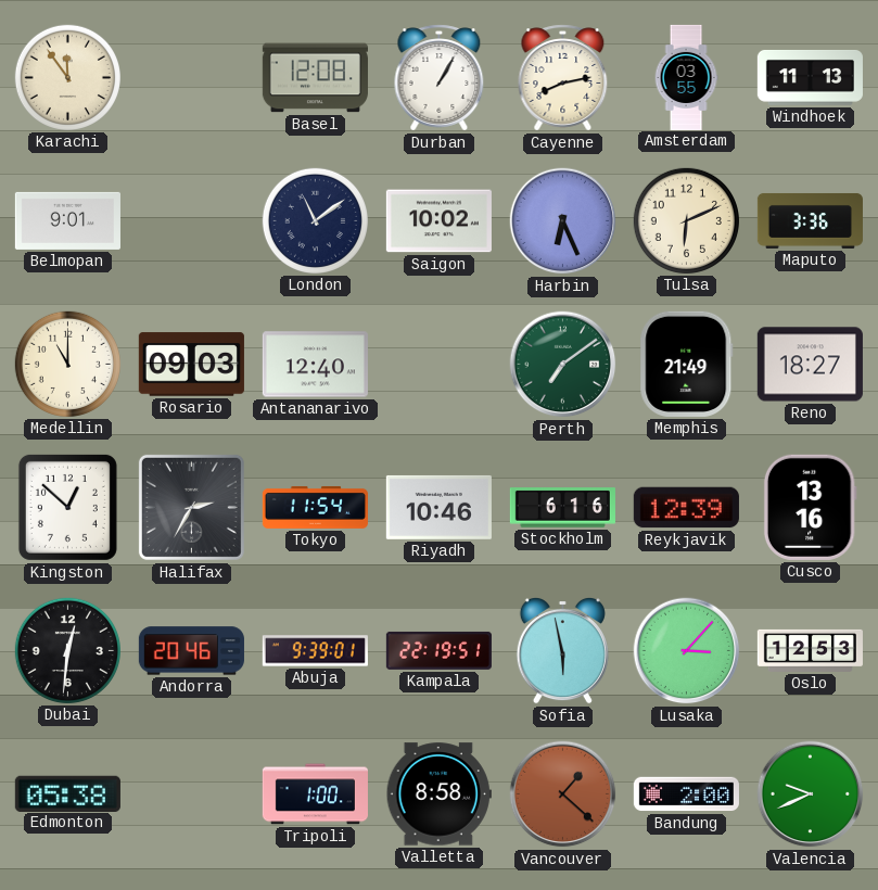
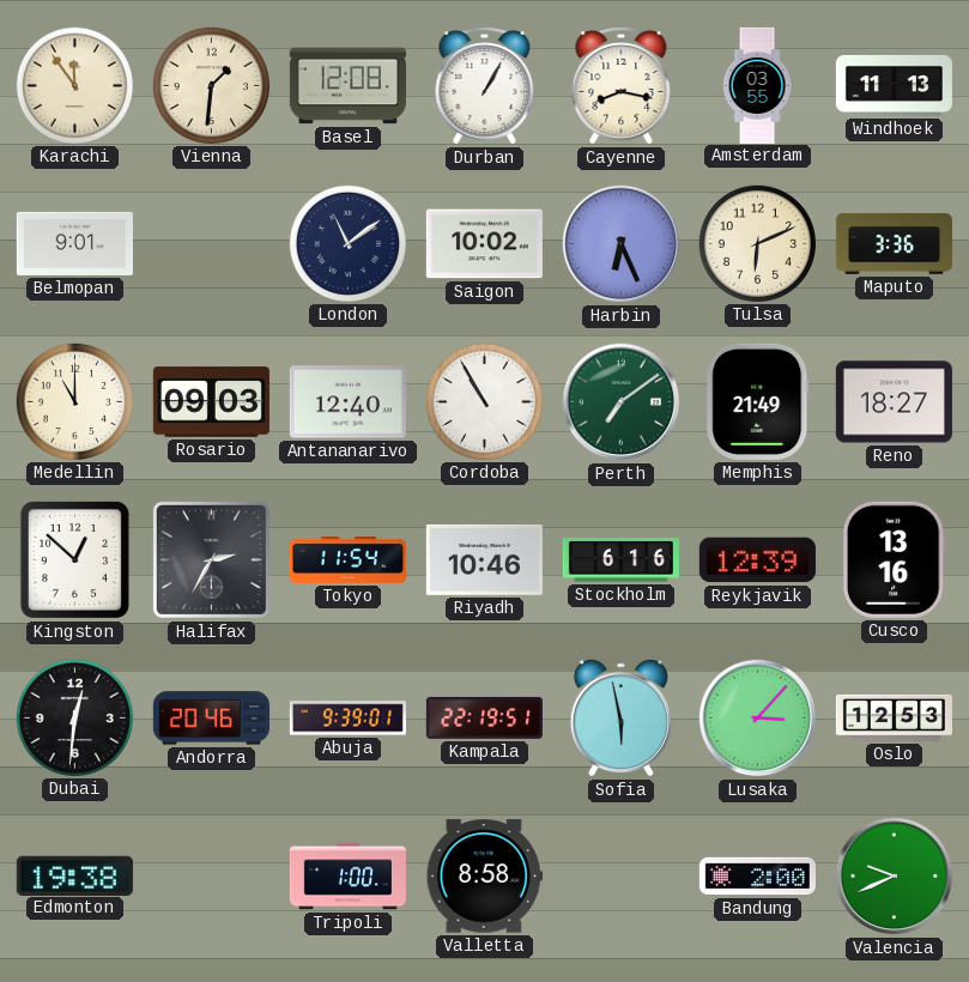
Vienna: none -> 1:31
Cayenne: 8:13 -> 8:17
Cordoba: none -> 10:55
Edmonton: 05:38 -> 19:38
Vancouver: 1:22 -> none
